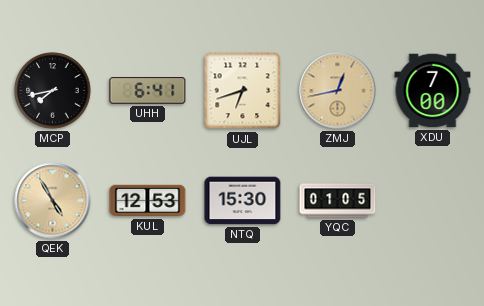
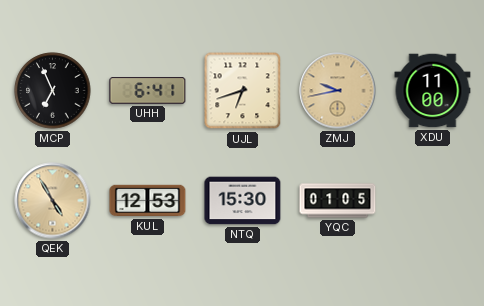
MCP: 7:43 -> 6:56
ZMJ: 12:43 -> 9:43
XDU: 7:00 -> 11:00
